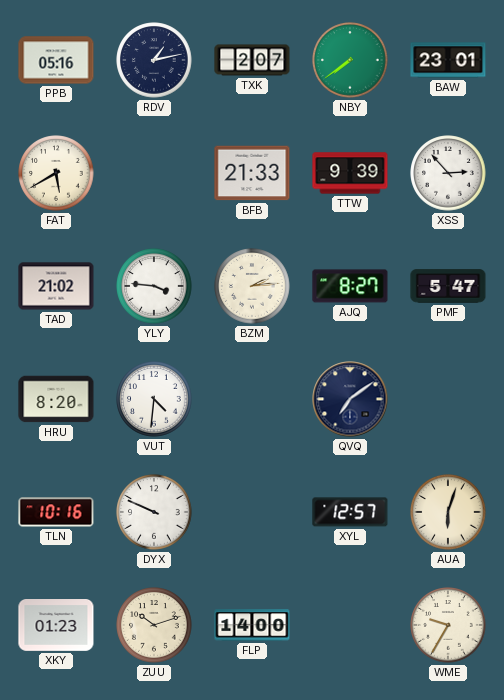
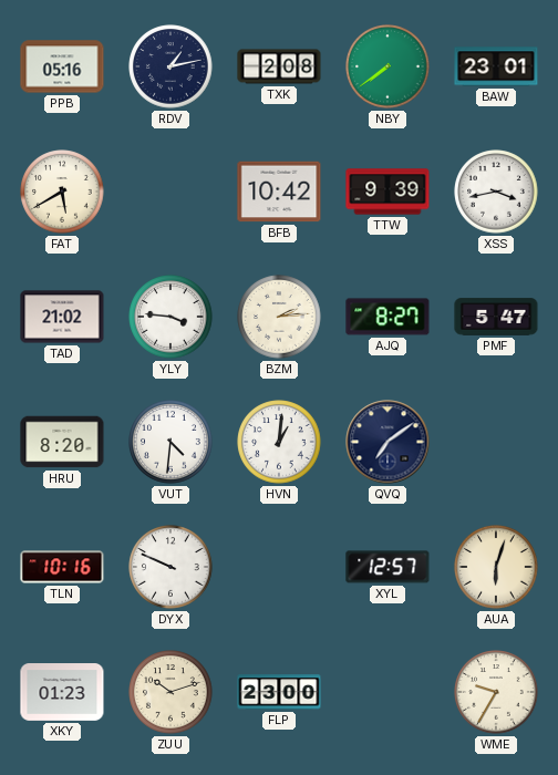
TXK: 2:07 -> 2:08
BFB: 21:33 -> 10:42
XSS: 2:53 -> 3:43
HVN: none -> 1:01
FLP: 14:00 -> 23:00
